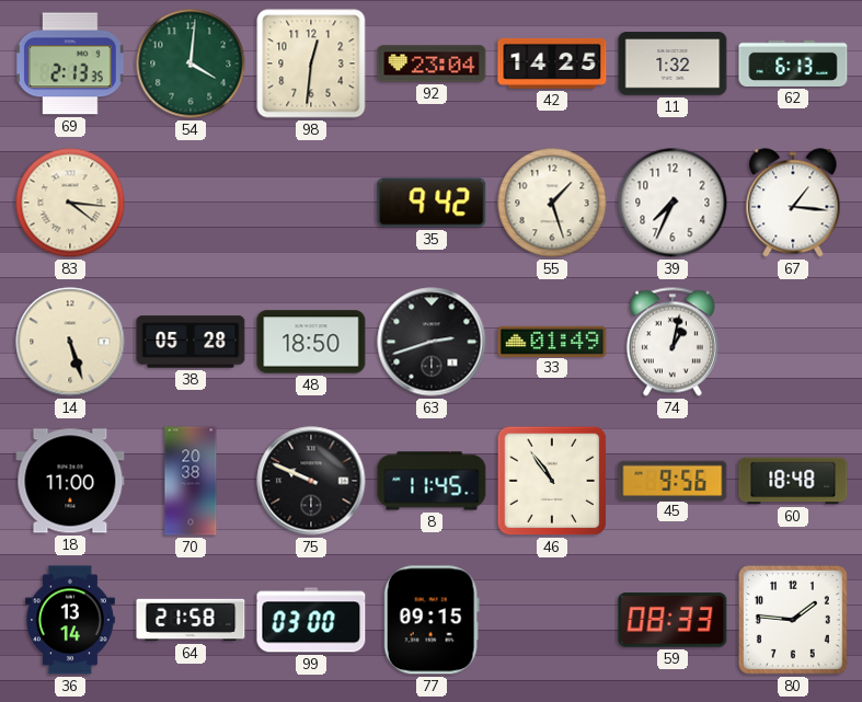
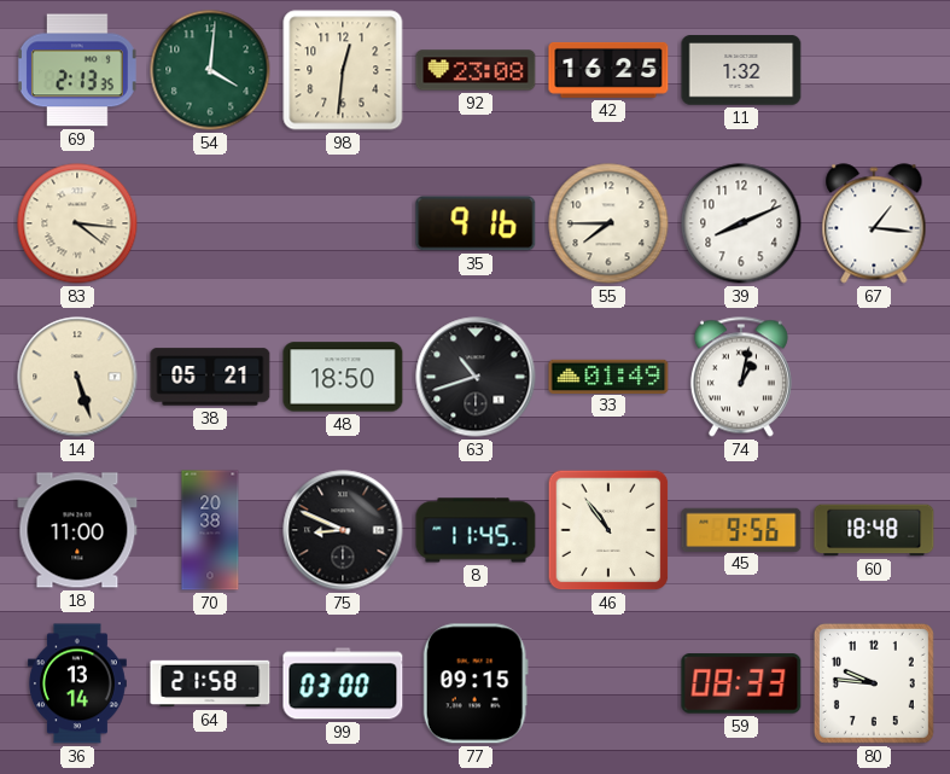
92: 23:04 -> 23:08
42: 14:25 -> 16:25
62: 6:13 -> none
35: 9:42 -> 9:16
55: 1:27 -> 7:45
39: 7:34 -> 8:11
38: 05:28 -> 05:21
63: 2:42 -> 10:42
75: 9:49 -> 8:49
80: 1:46 -> 9:46
